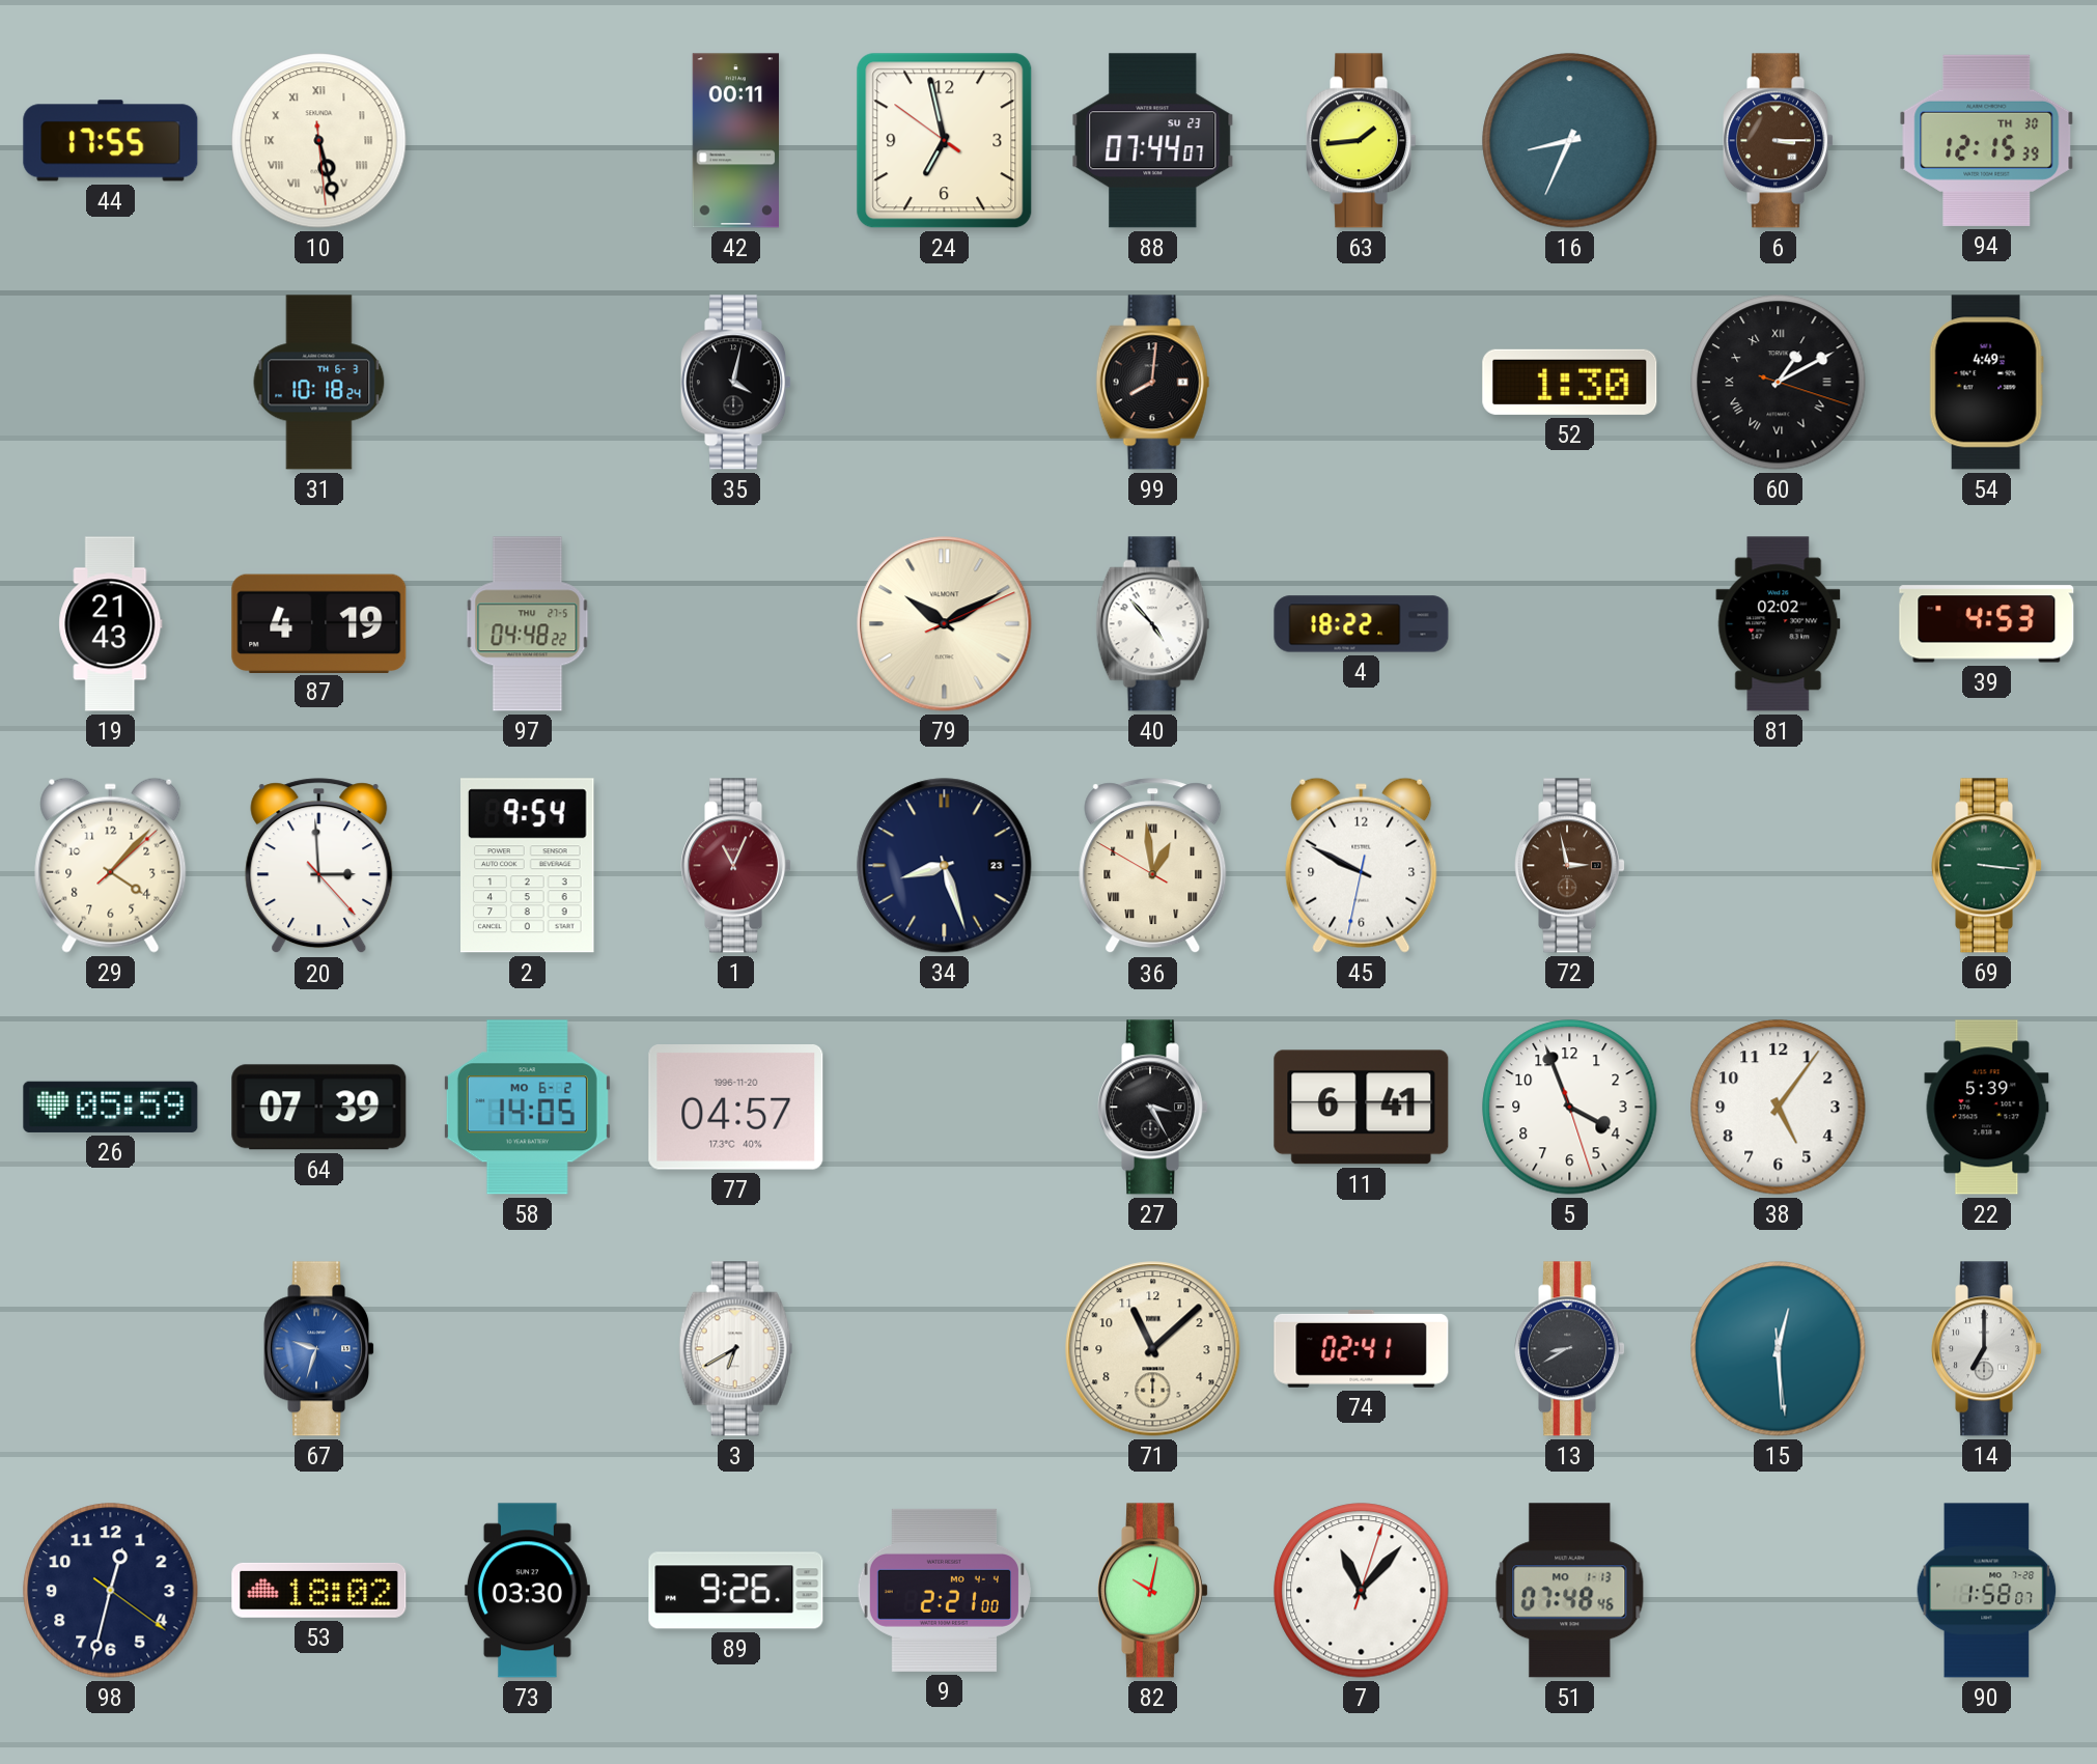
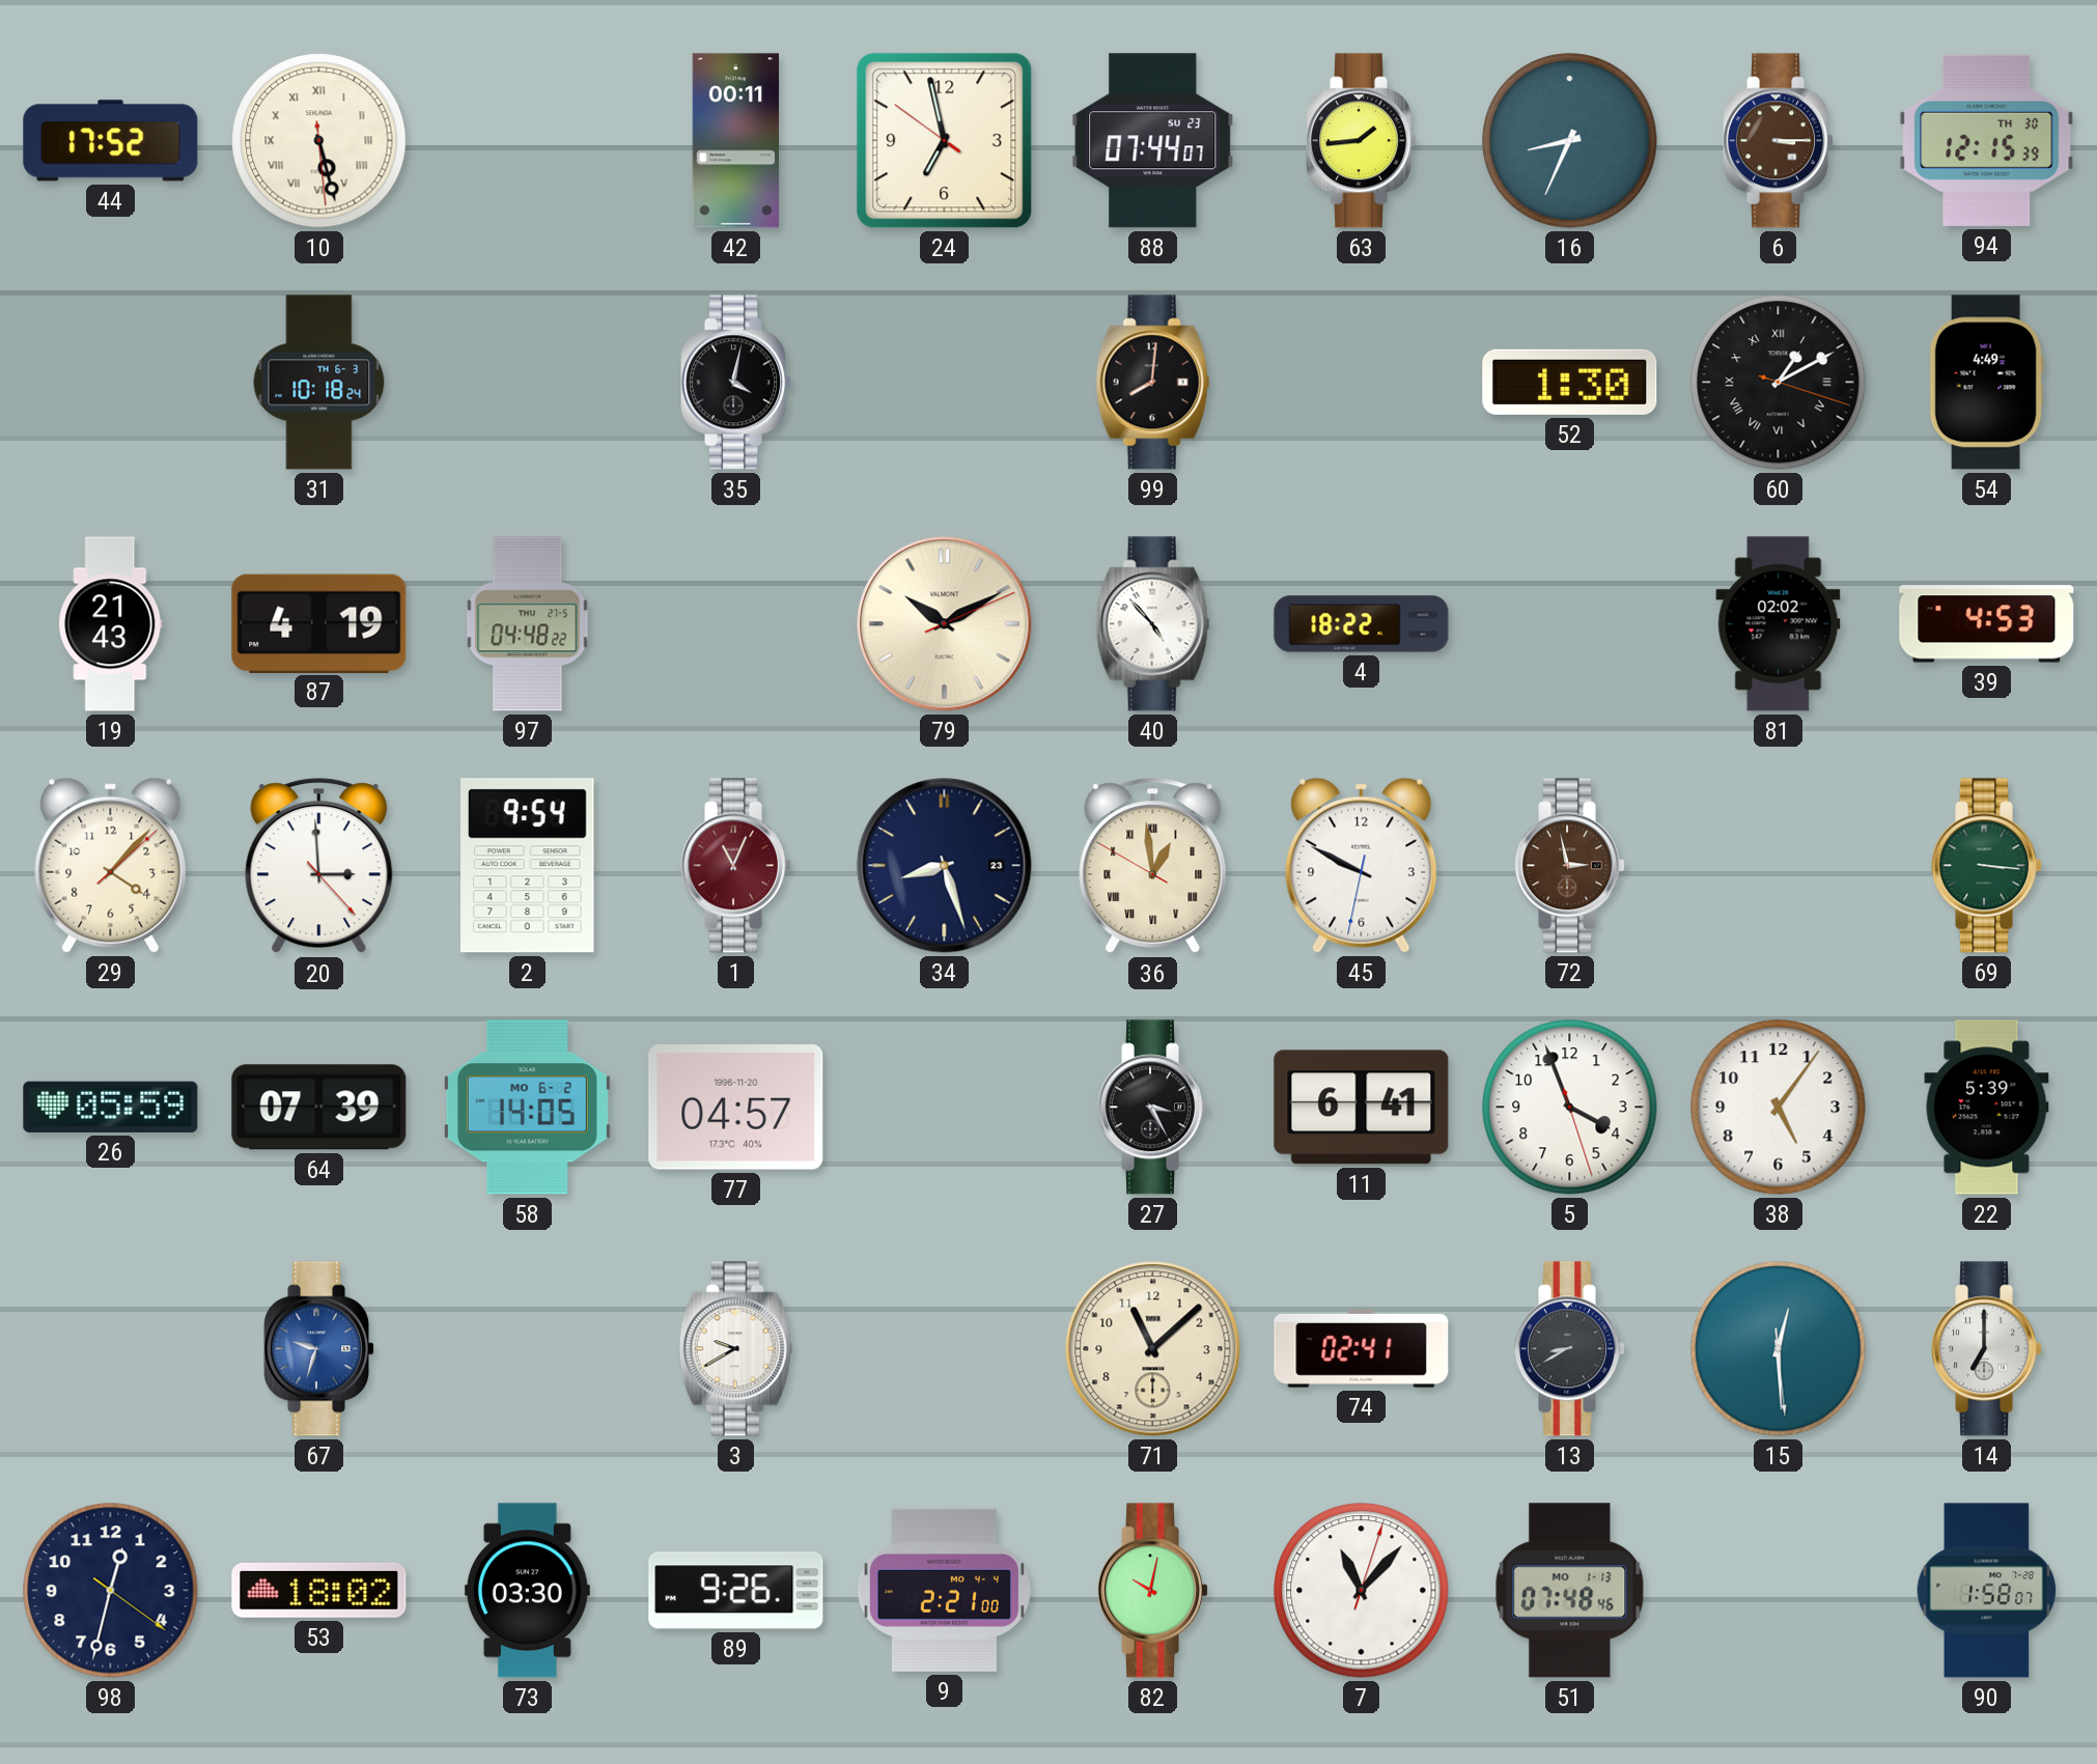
44: 17:55 -> 17:52
3: 6:40 -> 9:40
